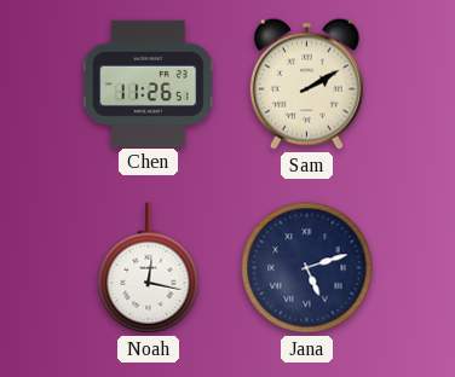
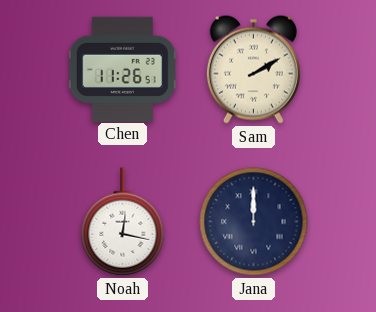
Jana: 5:12 -> 12:00
